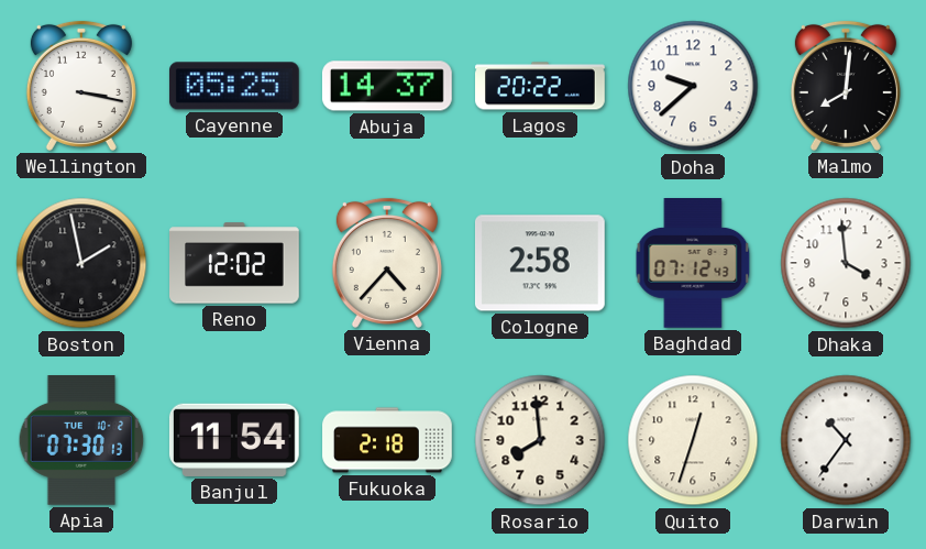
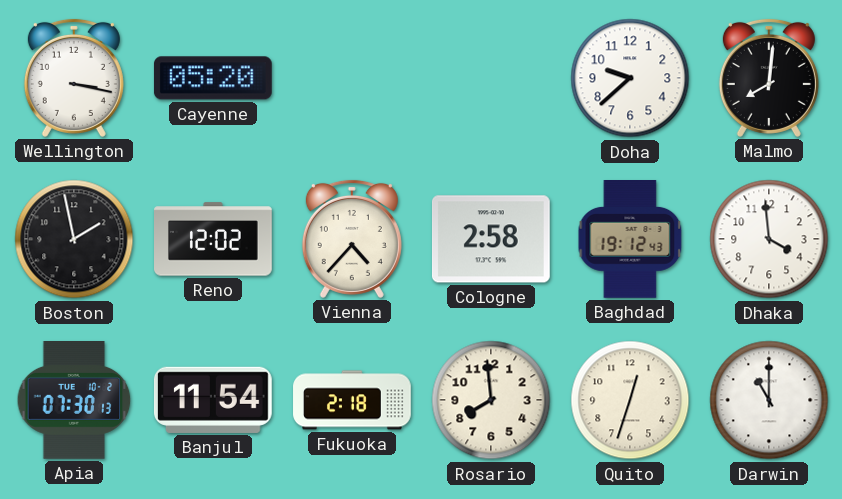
Cayenne: 05:25 -> 05:20
Abuja: 14:37 -> none
Lagos: 20:22 -> none
Baghdad: 07:12 -> 19:12
Darwin: 10:36 -> 11:00
